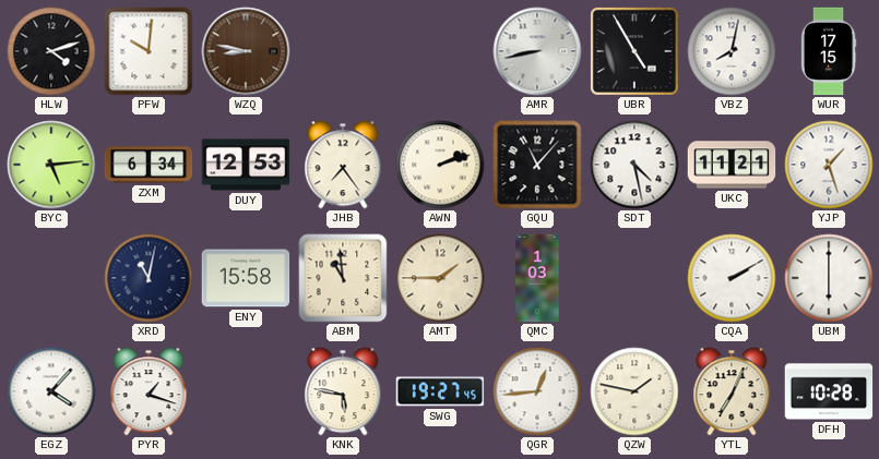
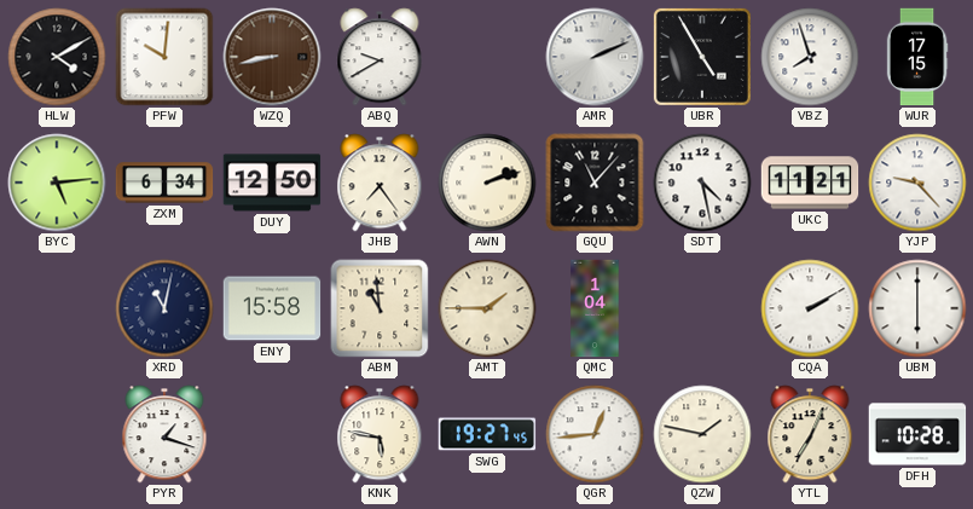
HLW: 4:12 -> 4:10
WZQ: 8:47 -> 8:43
ABQ: none -> 9:40
AMR: 8:43 -> 2:11
VBZ: 8:02 -> 7:57
DUY: 12:53 -> 12:50
YJP: 1:27 -> 9:23
QMC: 1:03 -> 1:04
EGZ: 4:07 -> none
